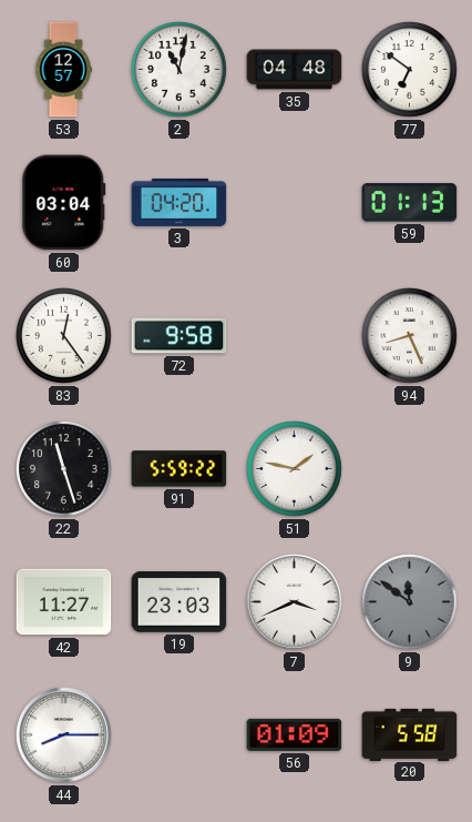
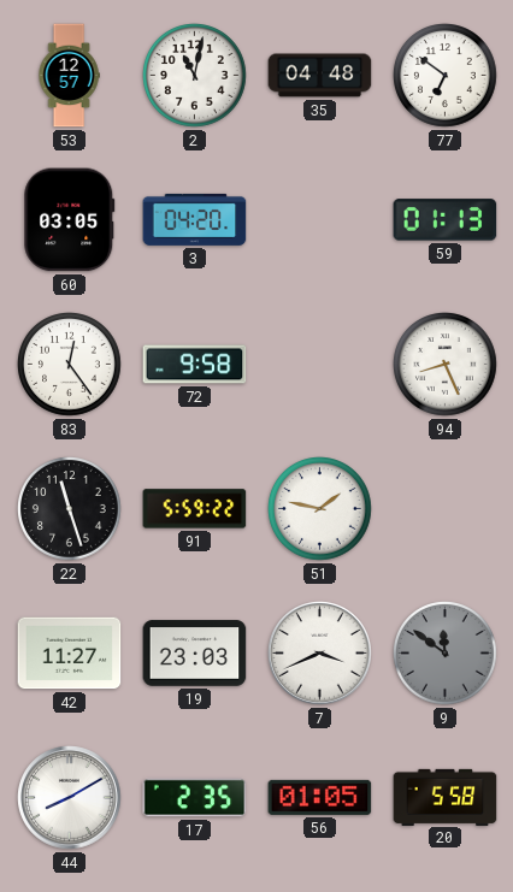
60: 03:04 -> 03:05
44: 8:15 -> 8:10
17: none -> 2:35
56: 01:09 -> 01:05
